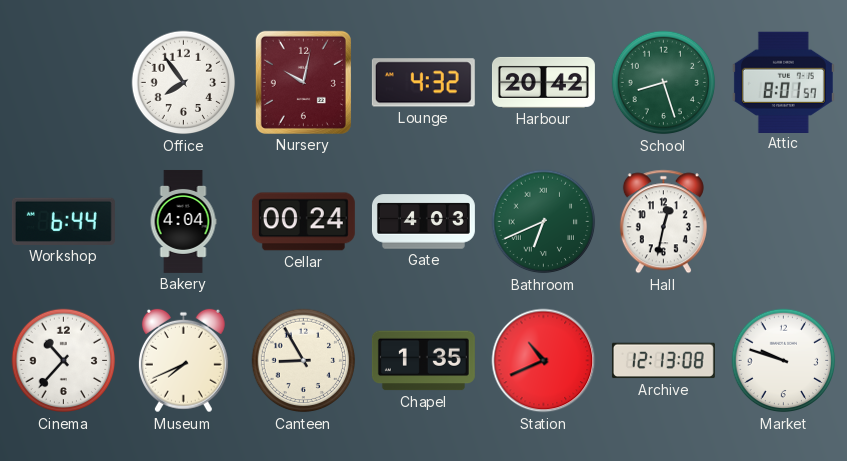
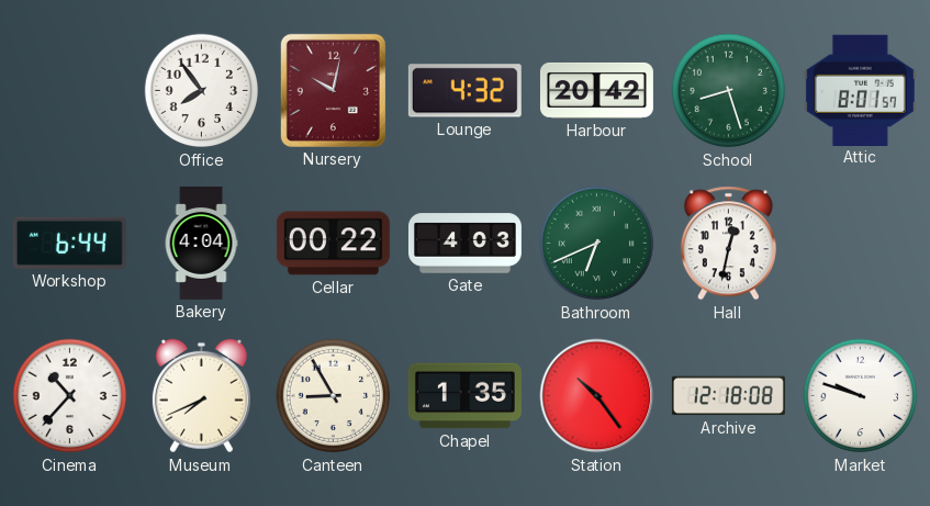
Cellar: 00:24 -> 00:22
Station: 10:41 -> 10:24
Archive: 12:13 -> 12:18
